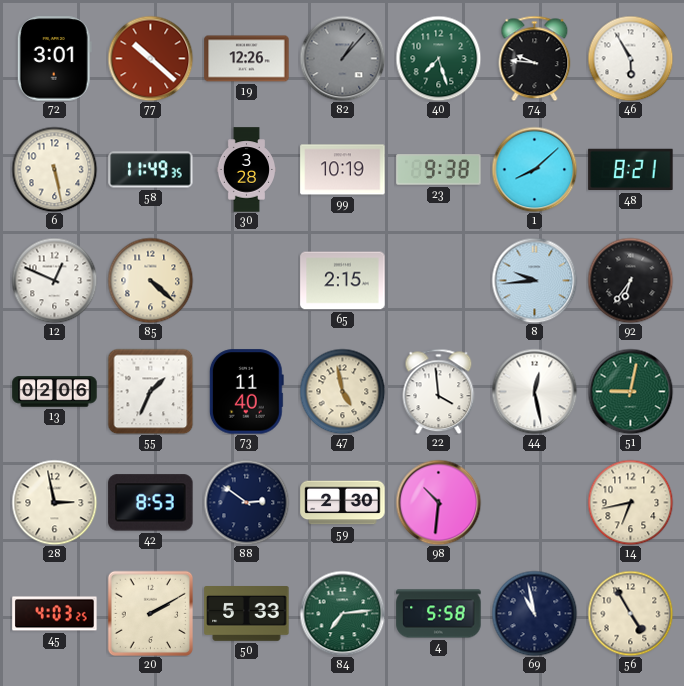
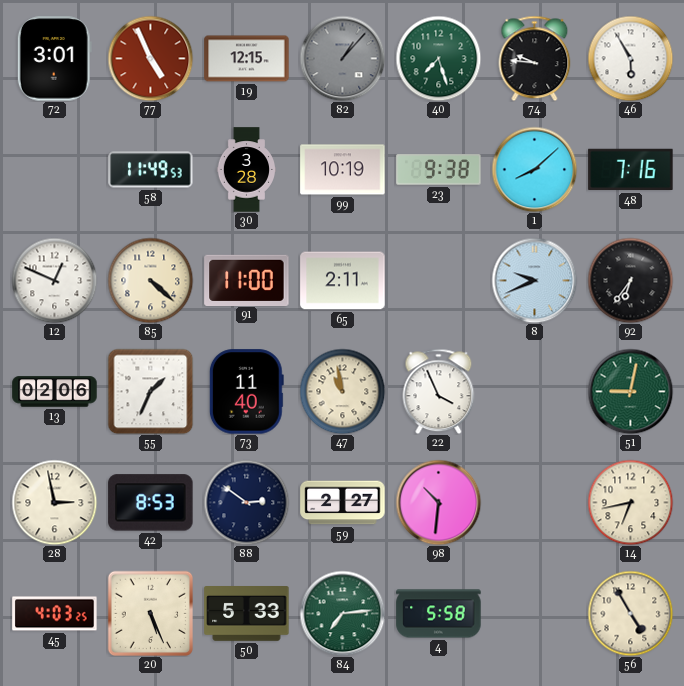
77: 10:22 -> 4:56
19: 12:26 -> 12:15
6: 5:28 -> none
58: 11:49:35 -> 11:49:53
48: 8:21 -> 7:16
91: none -> 11:00
65: 2:15 -> 2:11
8: 9:44 -> 9:41
47: 4:58 -> 10:58
22: 3:59 -> 3:56
44: 12:28 -> none
59: 2:30 -> 2:27
20: 2:10 -> 5:26
69: 10:58 -> none
